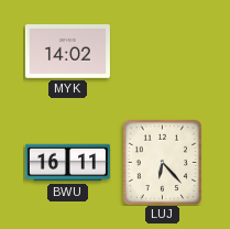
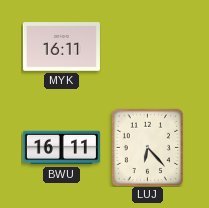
MYK: 14:02 -> 16:11
